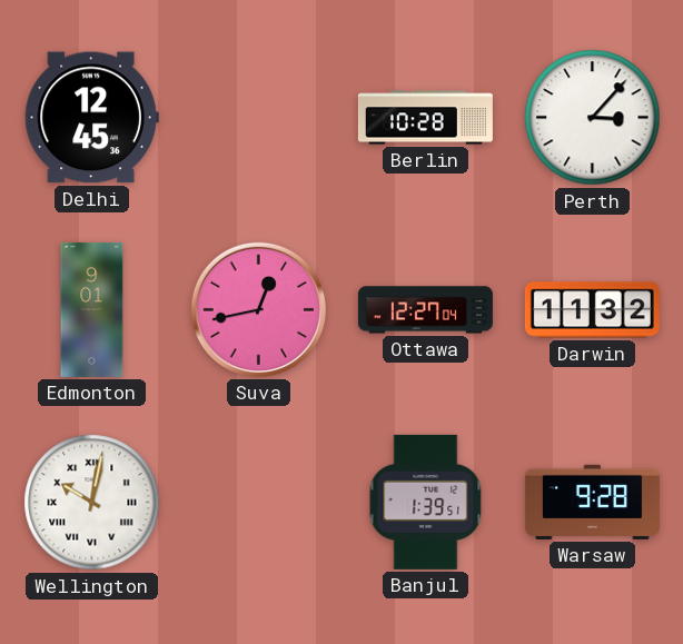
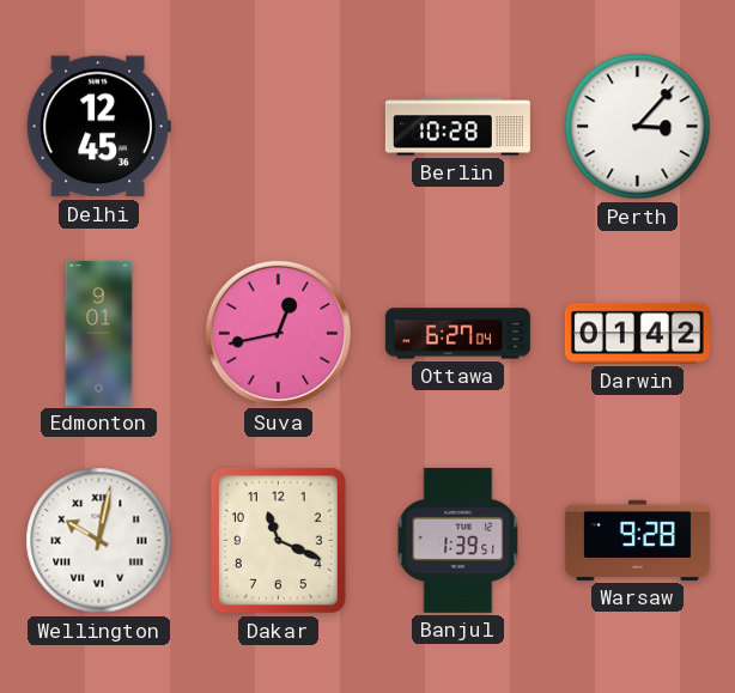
Ottawa: 12:27 -> 6:27
Darwin: 11:32 -> 01:42
Dakar: none -> 11:19
